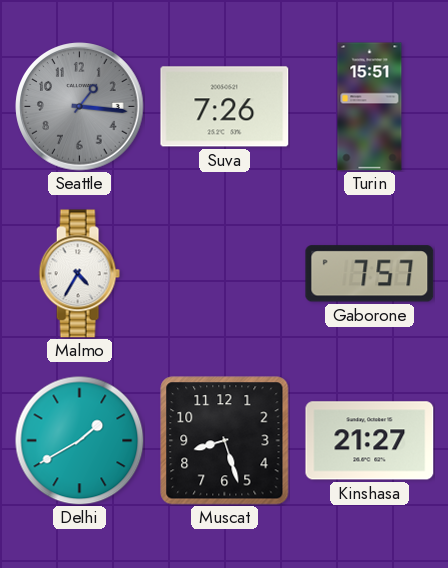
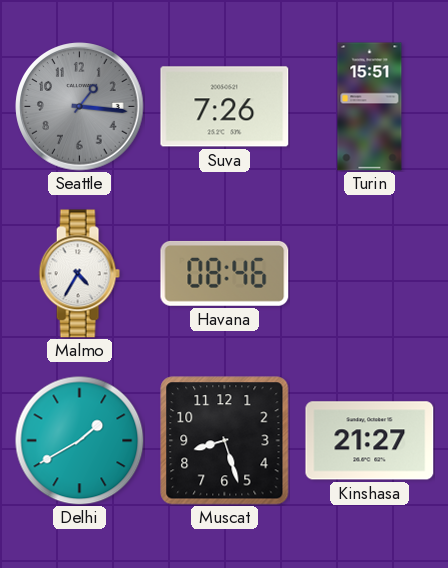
Havana: none -> 08:46
Gaborone: 7:57 -> none
